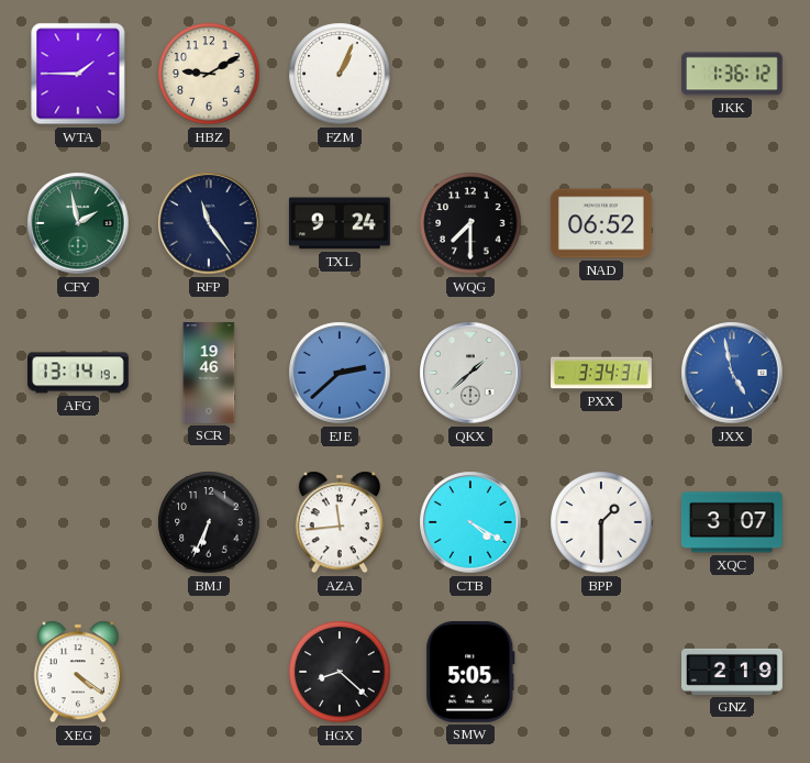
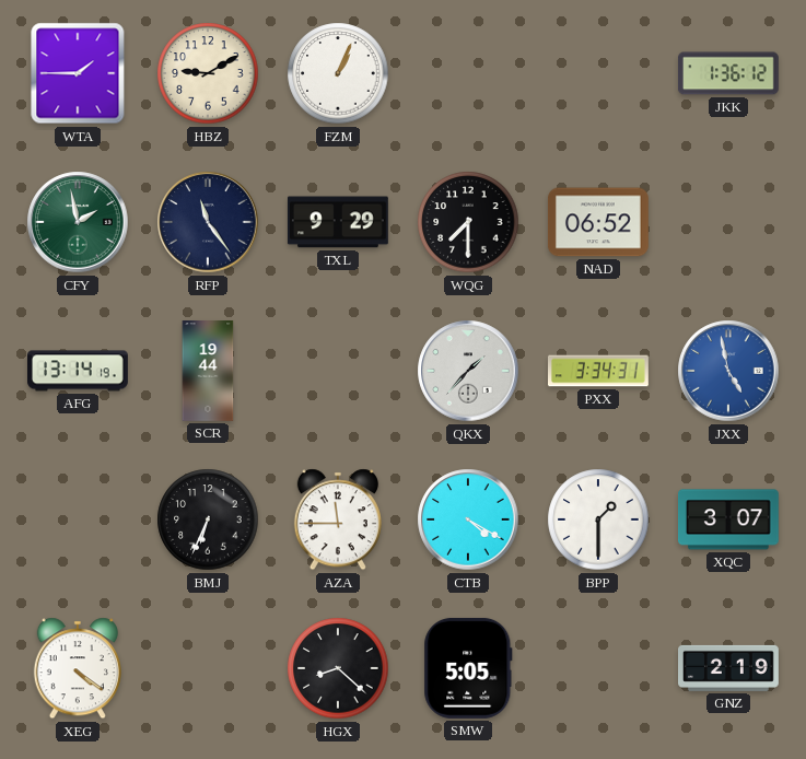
TXL: 9:24 -> 9:29
SCR: 19:46 -> 19:44
EJE: 2:38 -> none
QKX: 1:38 -> 1:37
AZA: 11:44 -> 11:45
